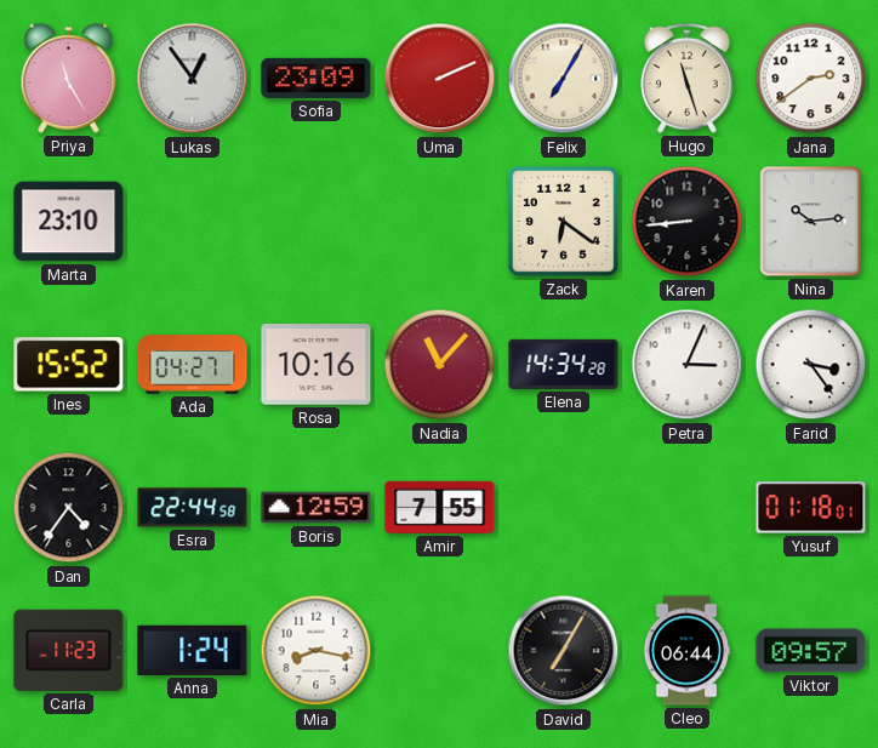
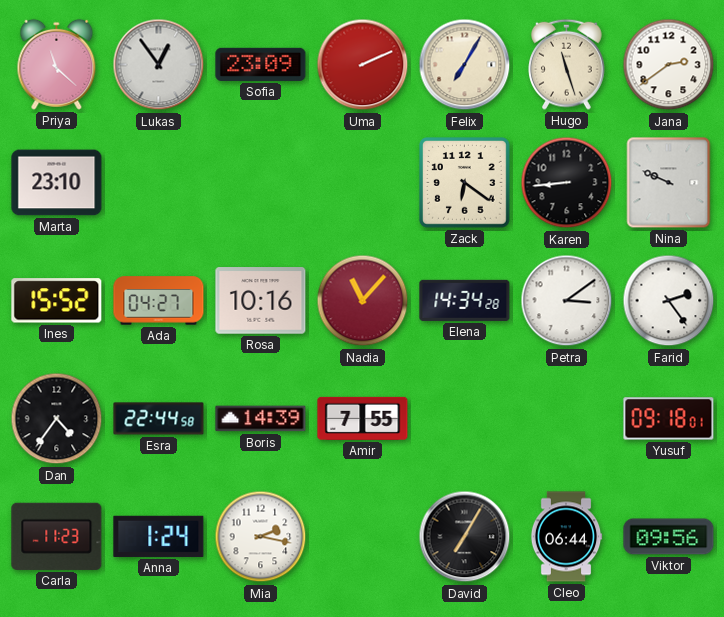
Priya: 11:25 -> 11:22
Nina: 10:14 -> 9:49
Petra: 3:04 -> 3:09
Farid: 3:24 -> 2:24
Boris: 12:59 -> 14:39
Yusuf: 01:18 -> 09:18
Mia: 8:17 -> 2:17
Viktor: 09:57 -> 09:56
